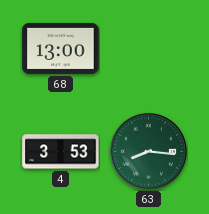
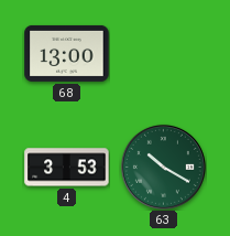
63: 8:16 -> 10:20
